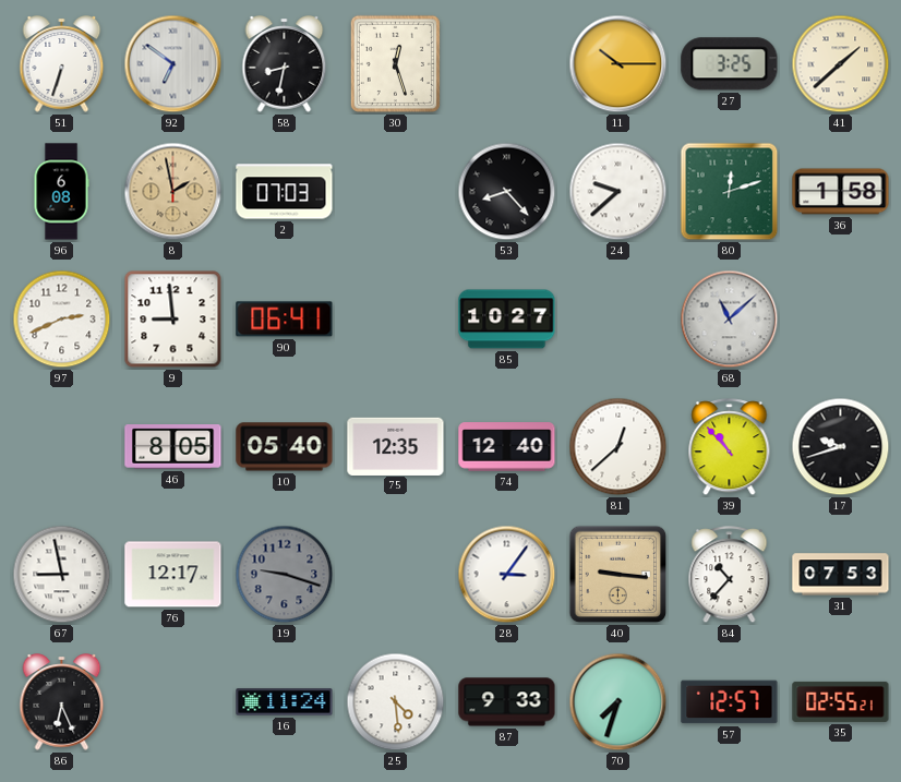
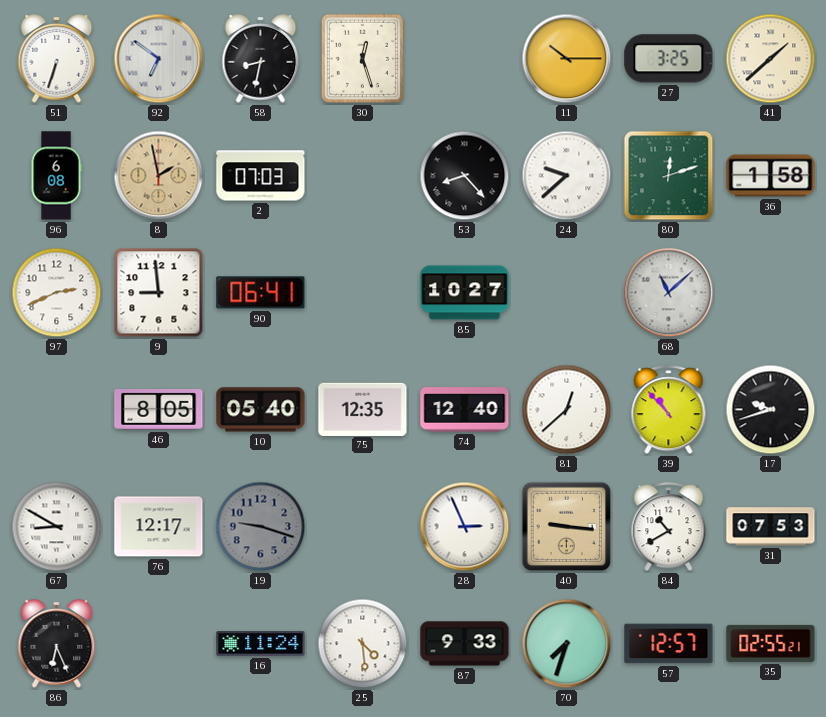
67: 8:58 -> 8:50
28: 3:06 -> 2:56
84: 10:37 -> 10:40
